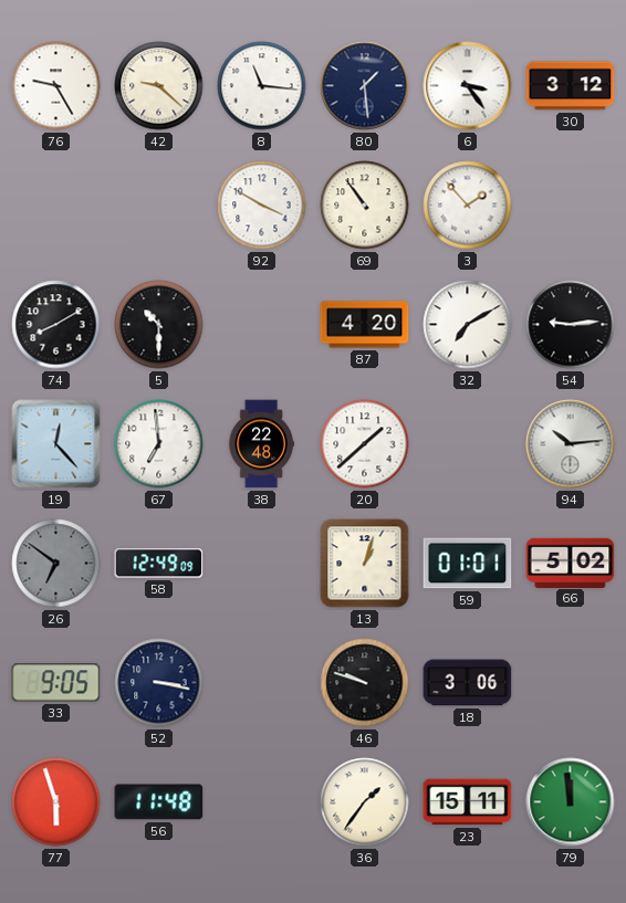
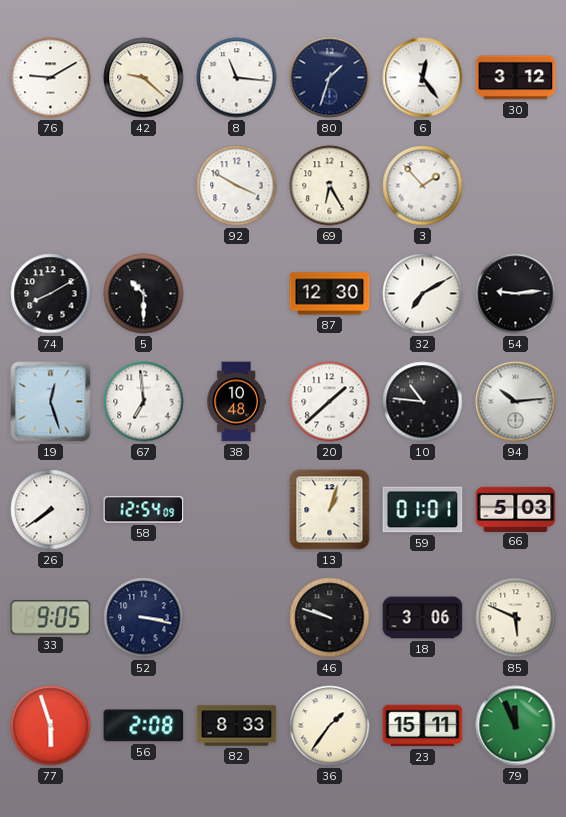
76: 9:25 -> 9:10
80: 1:29 -> 1:33
6: 3:24 -> 12:24
69: 10:54 -> 6:25
87: 4:20 -> 12:30
19: 12:23 -> 12:27
38: 22:48 -> 10:48
10: none -> 10:46
26: 6:51 -> 7:39
26 dial: grey -> white
58: 12:49 -> 12:54
66: 5:02 -> 5:03
85: none -> 5:49
56: 11:48 -> 2:08
82: none -> 8:33
79: 11:59 -> 11:56
